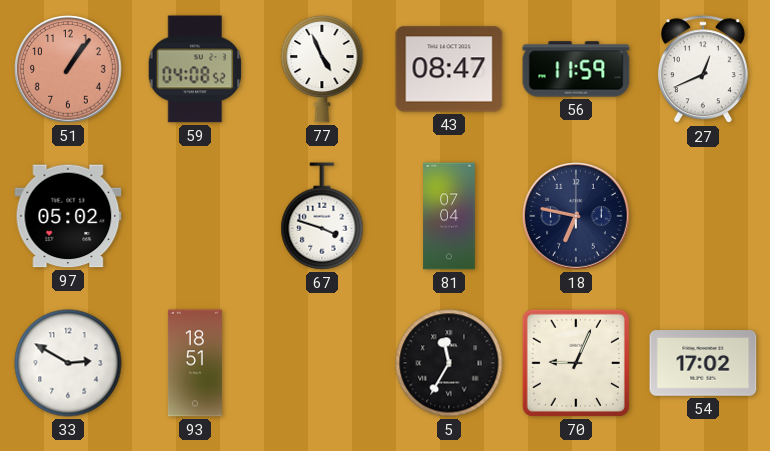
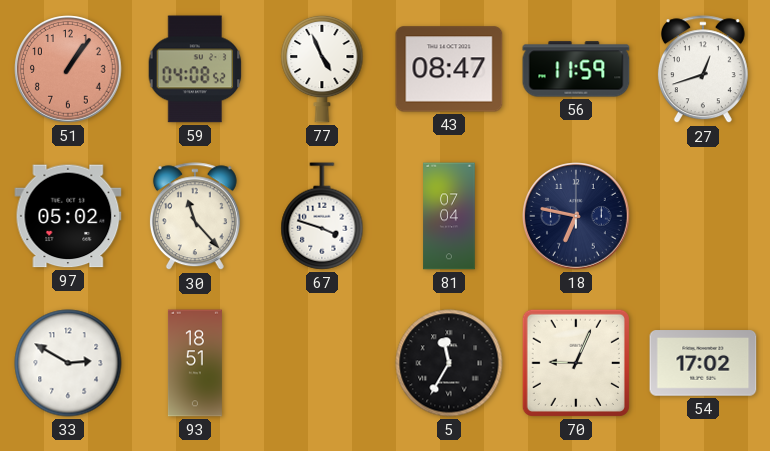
27: 12:41 -> 12:42
30: none -> 11:23
